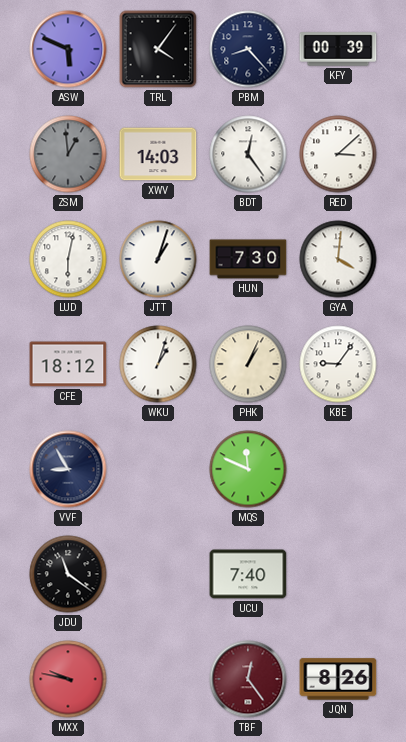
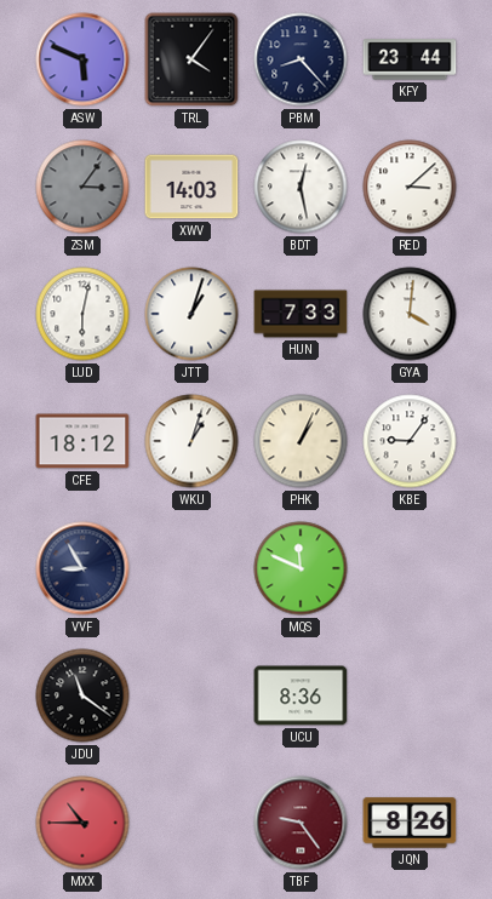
KFY: 00:39 -> 23:44
ZSM: 12:59 -> 3:06
BDT: 12:24 -> 12:28
HUN: 7:30 -> 7:33
UCU: 7:40 -> 8:36
MXX: 9:47 -> 10:45
TBF: 12:24 -> 9:24
